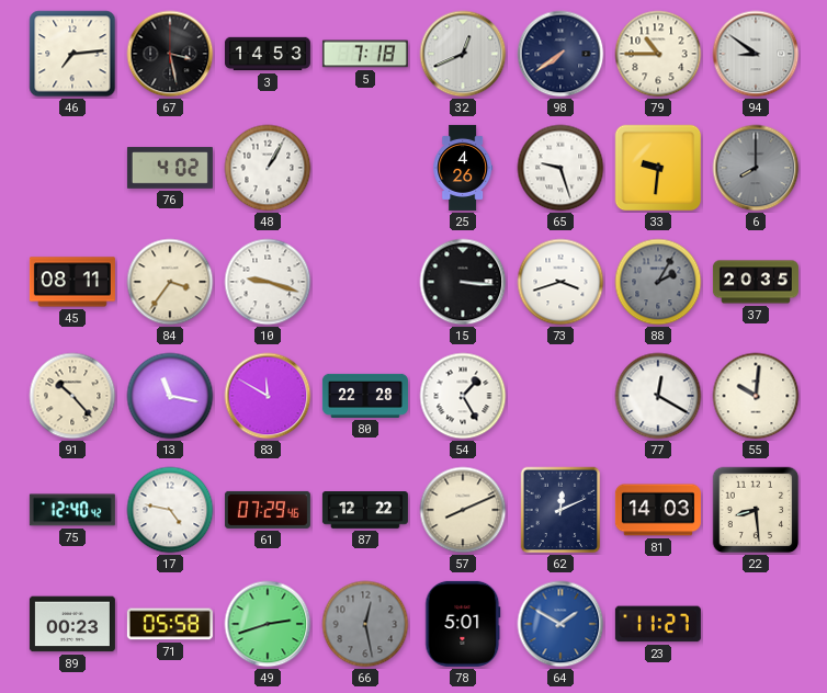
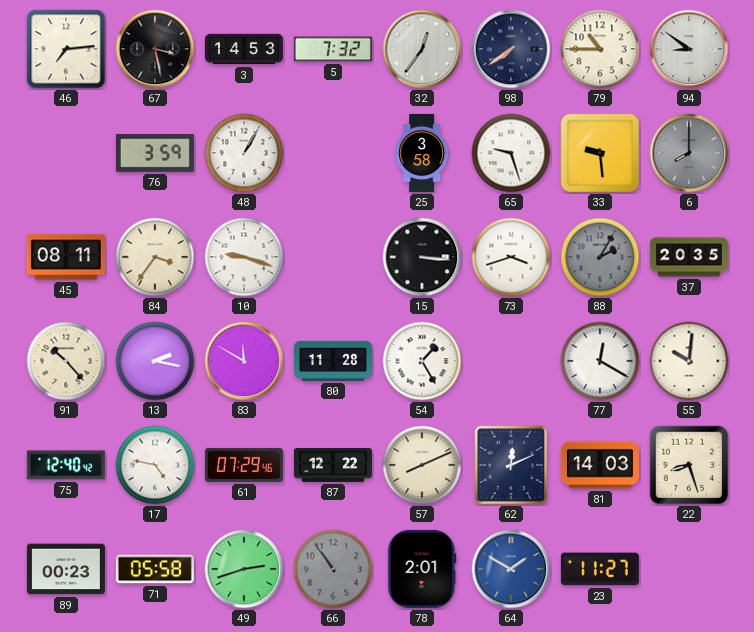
5: 7:18 -> 7:32
32: 12:41 -> 12:36
76: 4:02 -> 3:59
25: 4:26 -> 3:58
33: 9:31 -> 9:29
13: 11:17 -> 2:17
80: 22:28 -> 11:28
22: 8:29 -> 8:27
66: 12:28 -> 10:54
78: 5:01 -> 2:01
